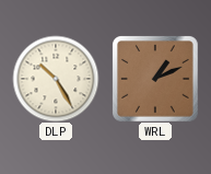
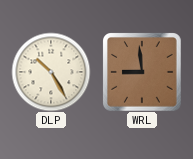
WRL: 1:11 -> 8:59
